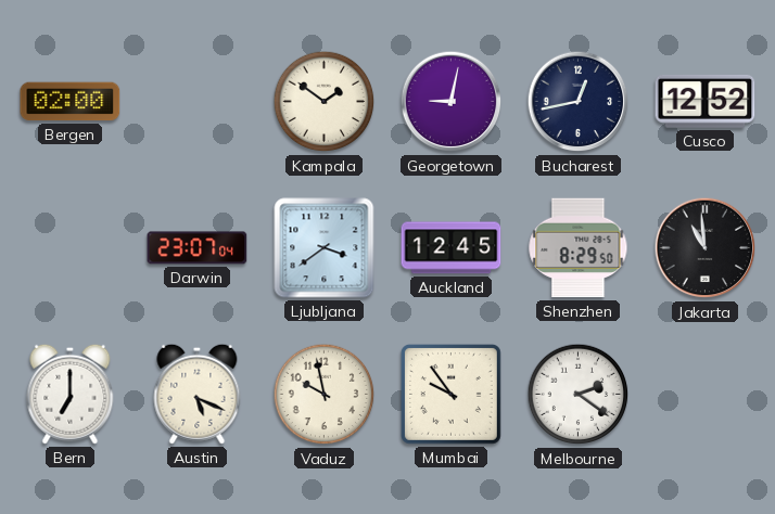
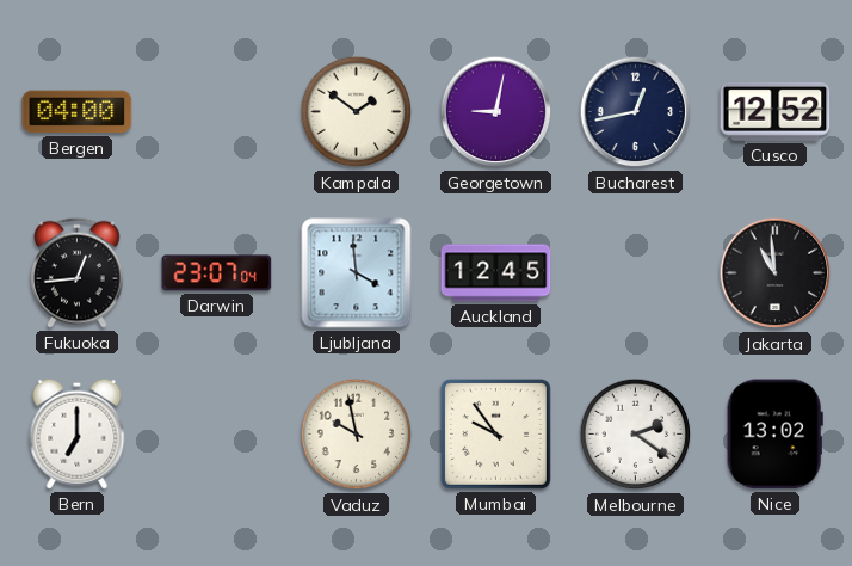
Bergen: 02:00 -> 04:00
Fukuoka: none -> 12:44
Ljubljana: 3:39 -> 3:59
Shenzhen: 8:29 -> none
Austin: 5:19 -> none
Nice: none -> 13:02
